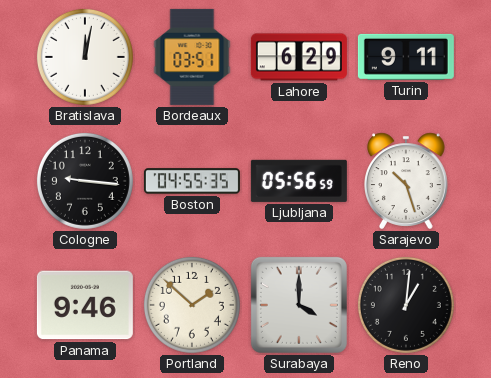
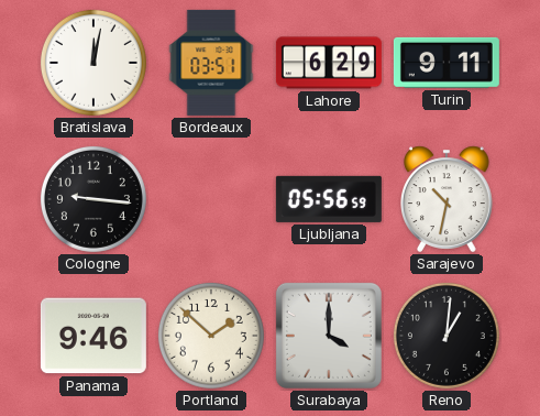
Boston: 04:55 -> none
Sarajevo: 10:27 -> 10:32
